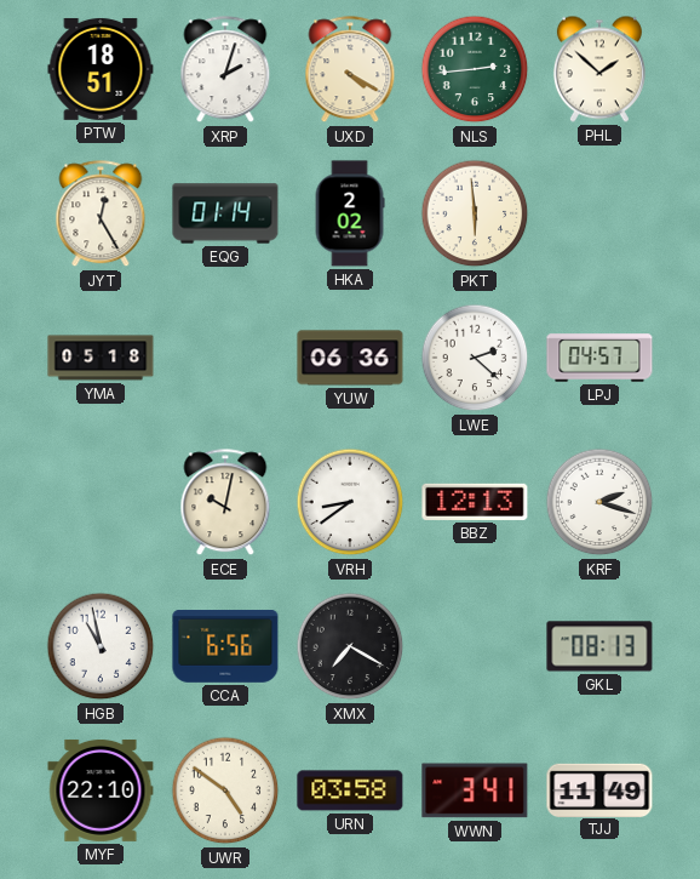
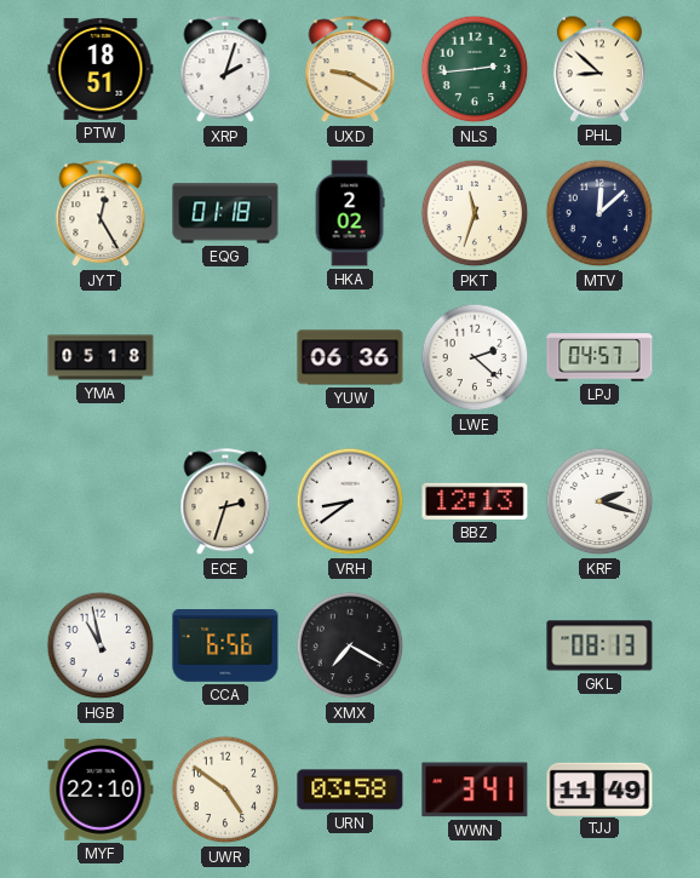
UXD: 4:20 -> 9:20
PHL: 1:52 -> 8:52
EQG: 01:14 -> 01:18
PKT: 5:59 -> 11:33
MTV: none -> 12:08
ECE: 10:02 -> 2:33
